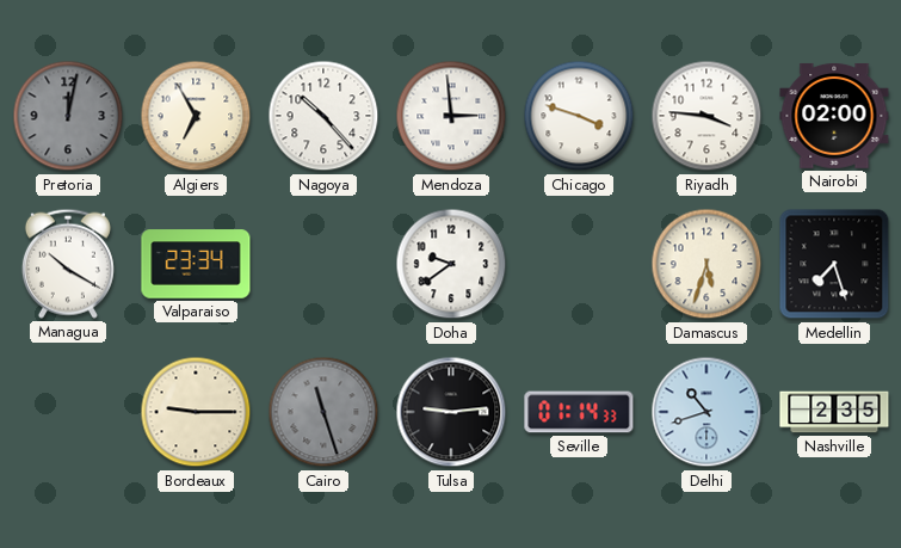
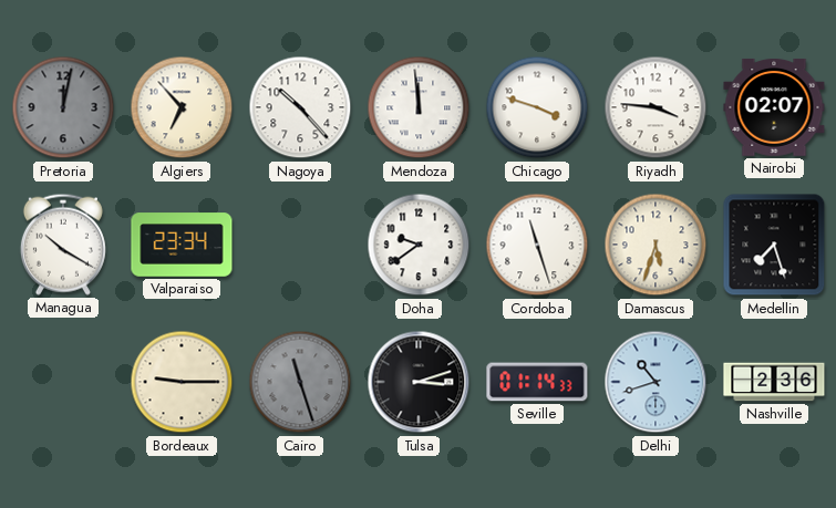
Algiers: 6:55 -> 6:53
Mendoza: 2:59 -> 11:59
Nairobi: 02:00 -> 02:07
Cordoba: none -> 11:27
Tulsa: 9:14 -> 3:12
Nashville: 2:35 -> 2:36
